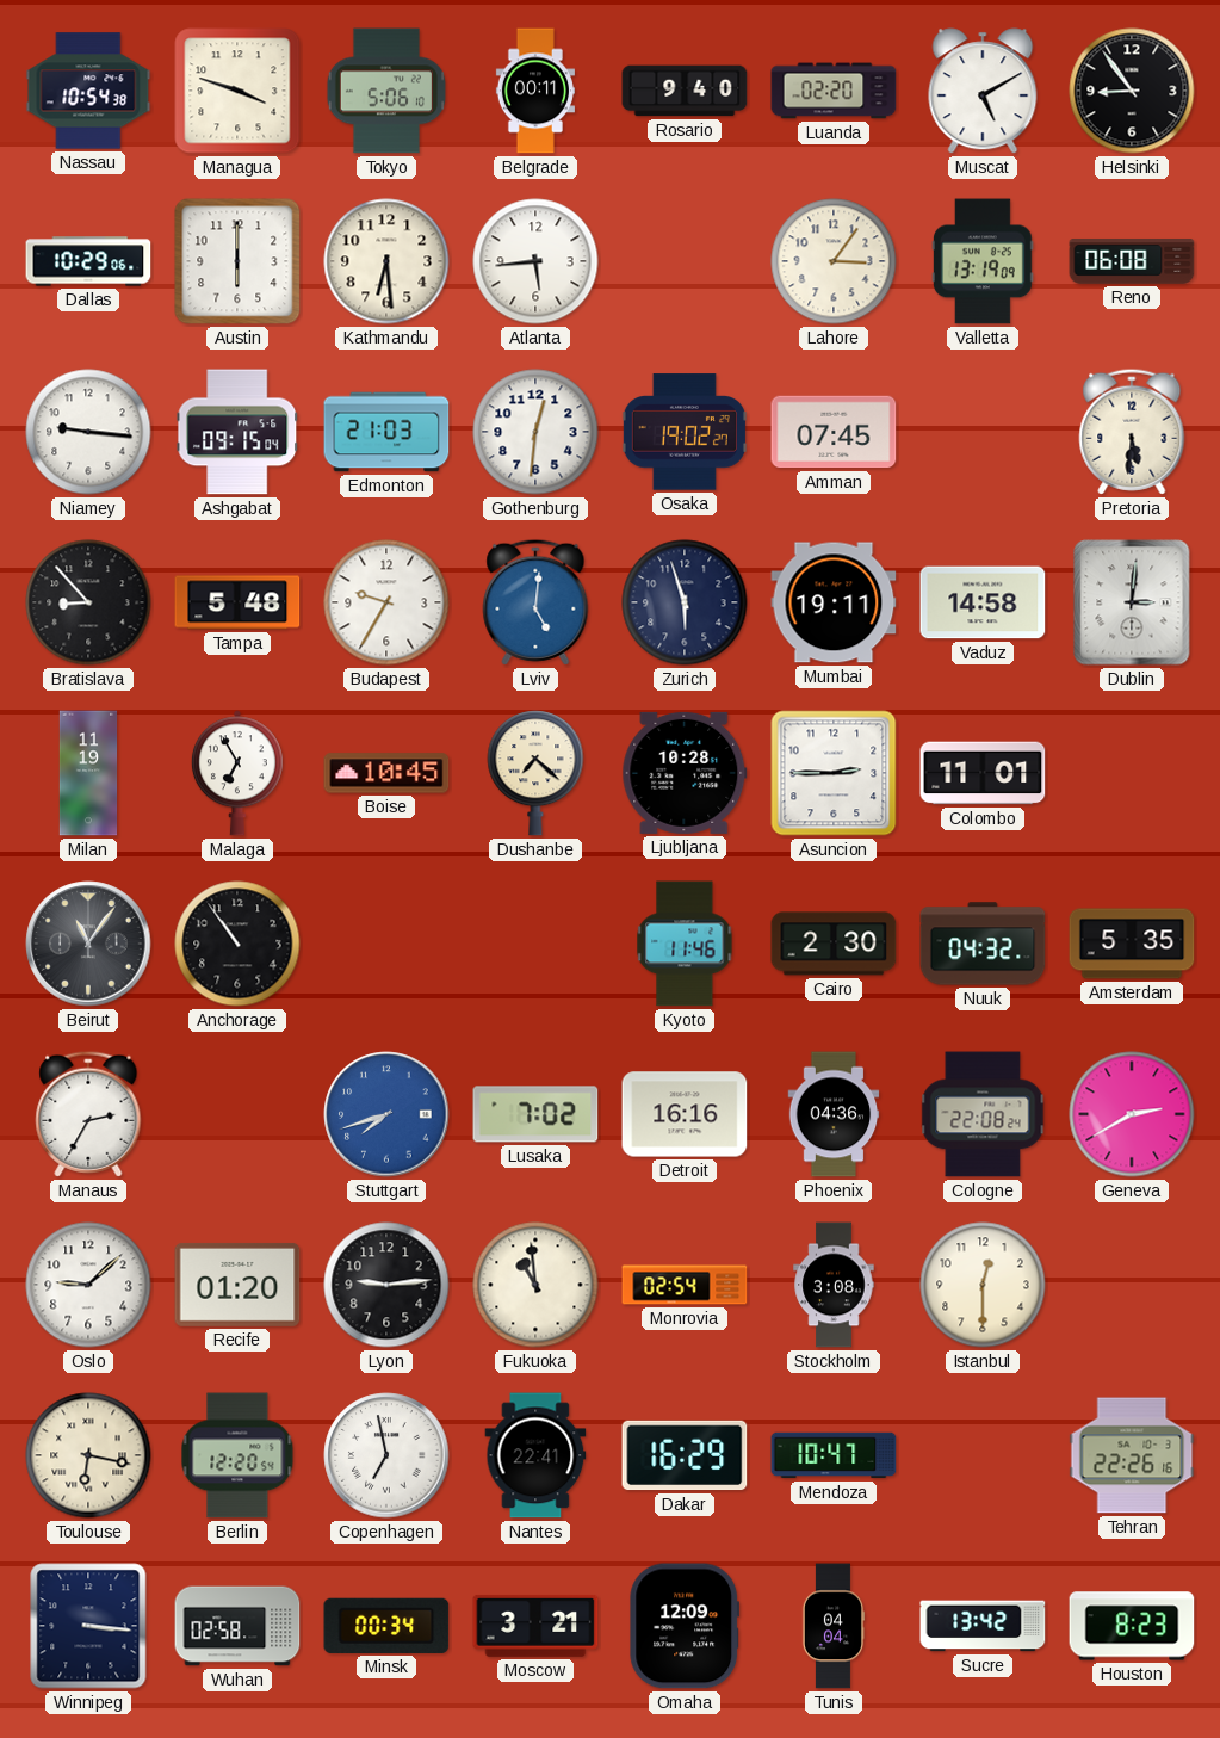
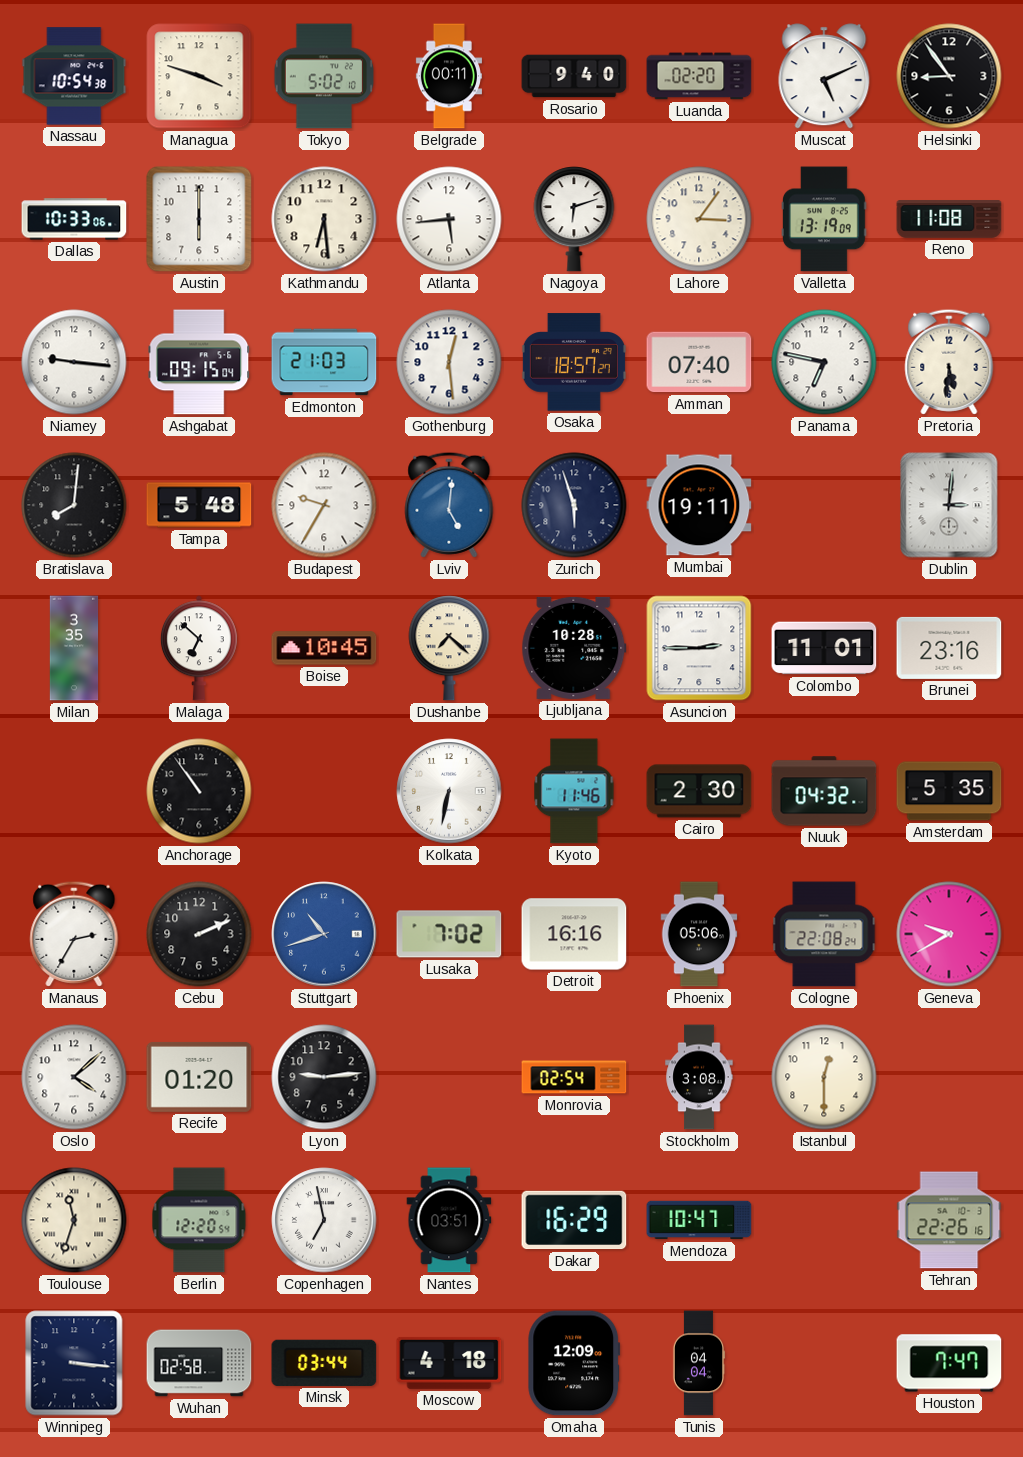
Tokyo: 5:06 -> 5:02
Muscat: 5:10 -> 5:11
Dallas: 10:29 -> 10:33
Nagoya: none -> 6:12
Reno: 06:08 -> 11:08
Gothenburg: 12:31 -> 12:29
Osaka: 19:02 -> 18:57
Amman: 07:45 -> 07:40
Panama: none -> 6:47
Bratislava: 8:53 -> 8:01
Vaduz: 14:58 -> none
Milan: 11:19 -> 3:35
Malaga: 6:55 -> 6:52
Brunei: none -> 23:16
Beirut: 11:06 -> none
Kolkata: none -> 6:32
Cebu: none -> 2:11
Stuttgart: 7:42 -> 10:42
Phoenix: 04:36 -> 05:06
Geneva: 2:40 -> 9:40
Oslo: 9:08 -> 4:08
Fukuoka: 10:59 -> none
Toulouse: 6:17 -> 11:33
Nantes: 22:41 -> 03:51
Minsk: 00:34 -> 03:44
Moscow: 3:21 -> 4:18
Sucre: 13:42 -> none
Houston: 8:23 -> 7:47
